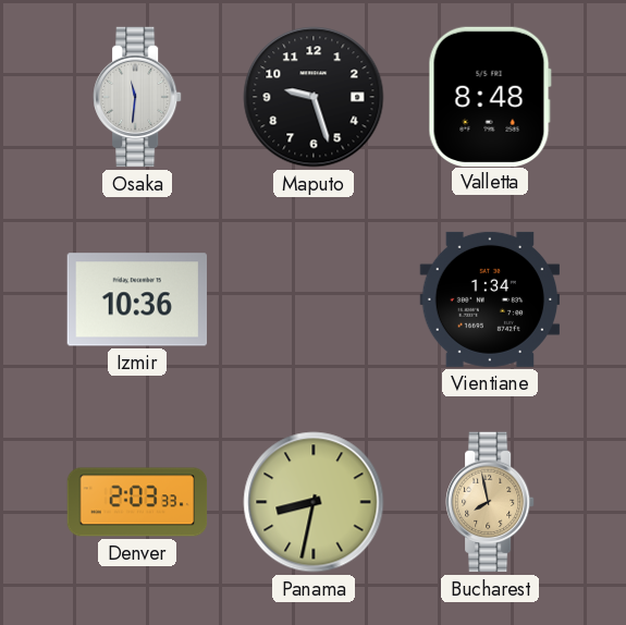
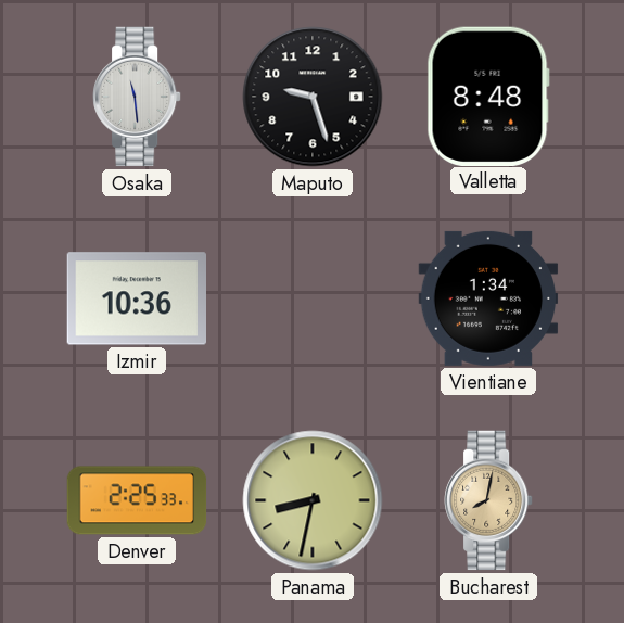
Osaka: 11:31 -> 11:29
Denver: 2:03 -> 2:25
Bucharest: 7:58 -> 8:02
